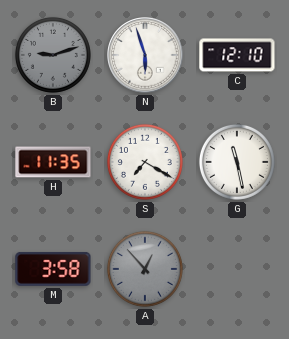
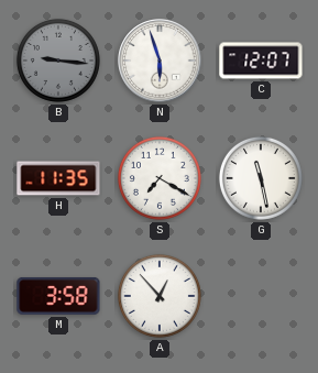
B: 9:12 -> 9:16
C: 12:10 -> 12:07
A dial: grey -> white
